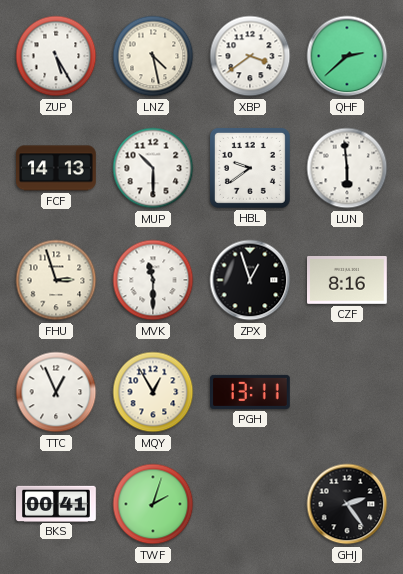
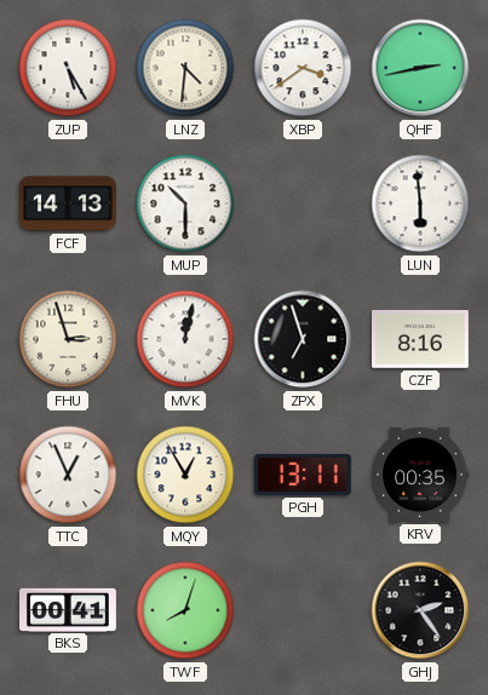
LNZ: 4:28 -> 4:31
QHF: 2:38 -> 2:43
HBL: 9:39 -> none
MVK: 11:30 -> 12:02
ZPX: 12:57 -> 6:57
KRV: none -> 00:35
TWF: 2:03 -> 8:03
